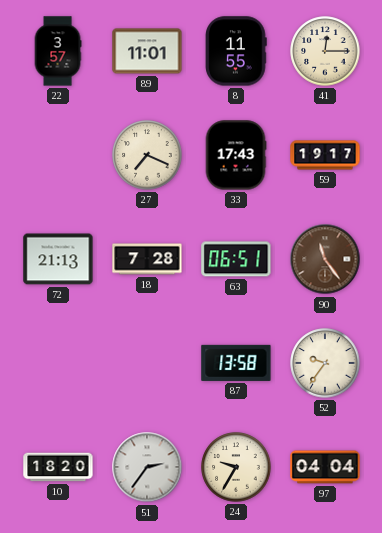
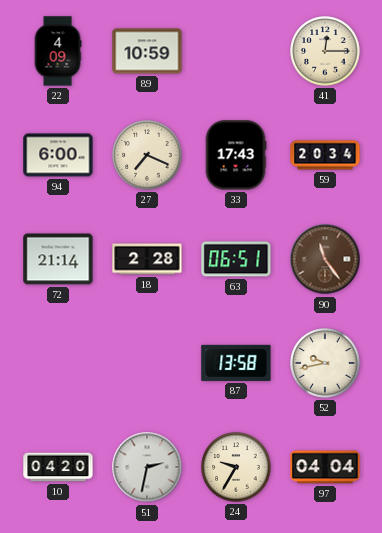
22: 3:57 -> 4:09
89: 11:01 -> 10:59
8: 11:55 -> none
94: none -> 6:00
59: 19:17 -> 20:34
72: 21:13 -> 21:14
18: 7:28 -> 2:28
52: 9:36 -> 9:43
10: 18:20 -> 04:20
51: 2:36 -> 2:32
